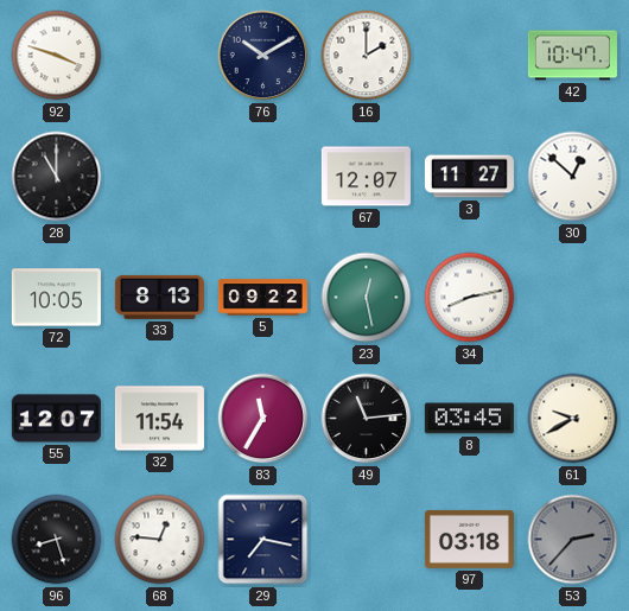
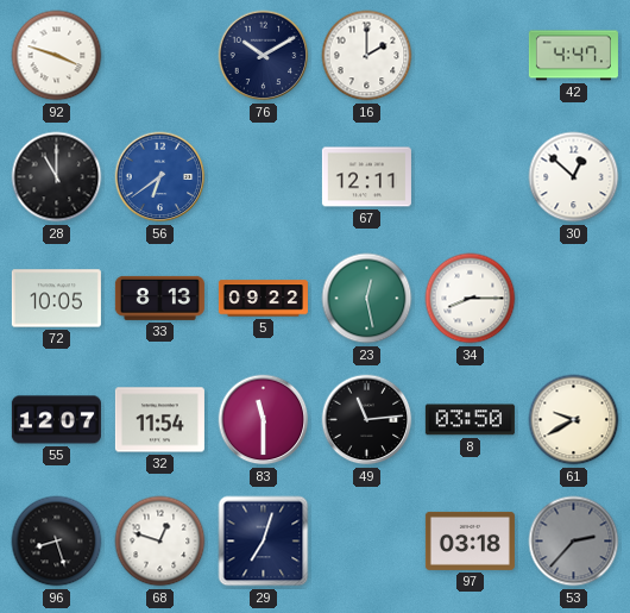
42: 10:47 -> 4:47
56: none -> 6:39
67: 12:07 -> 12:11
3: 11:27 -> none
34: 8:13 -> 8:15
83: 11:35 -> 11:30
8: 03:45 -> 03:50
68: 12:46 -> 12:48
29: 7:17 -> 7:03
